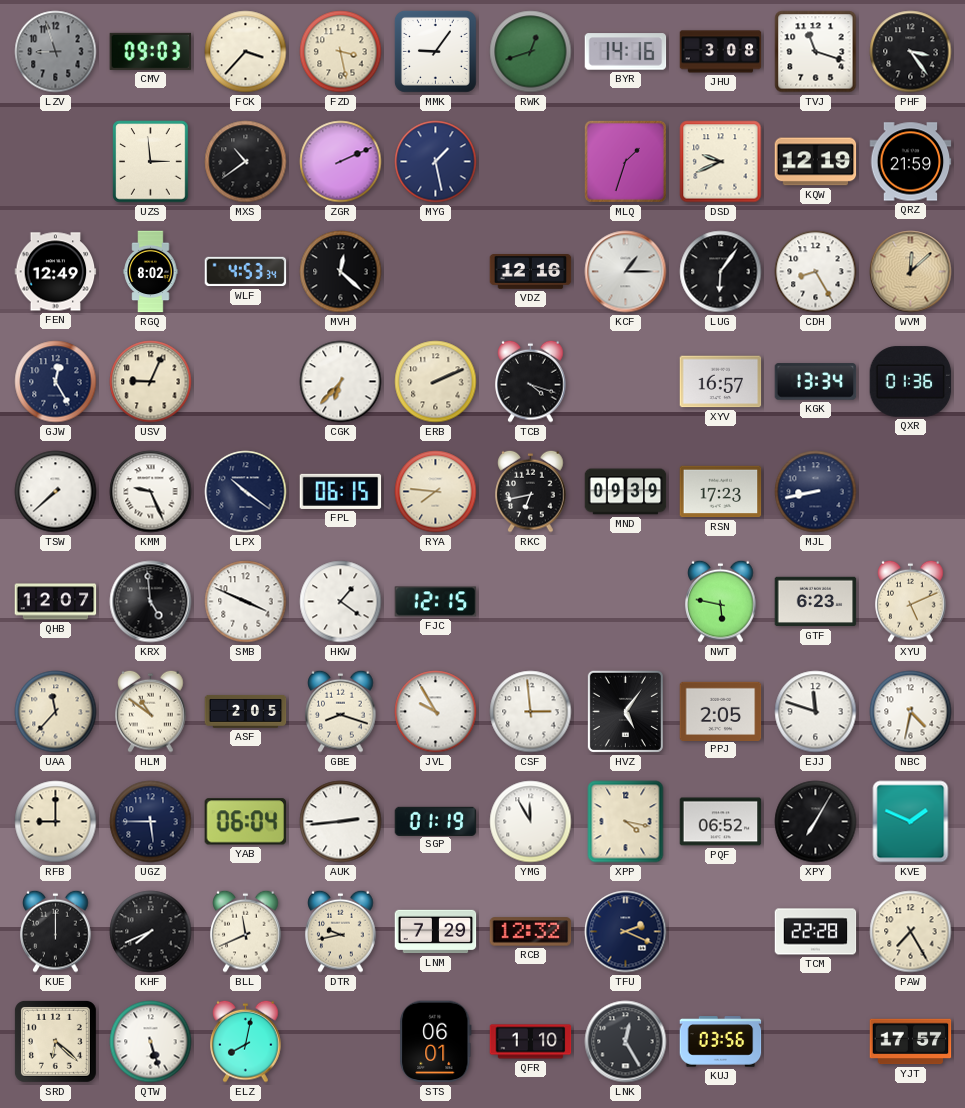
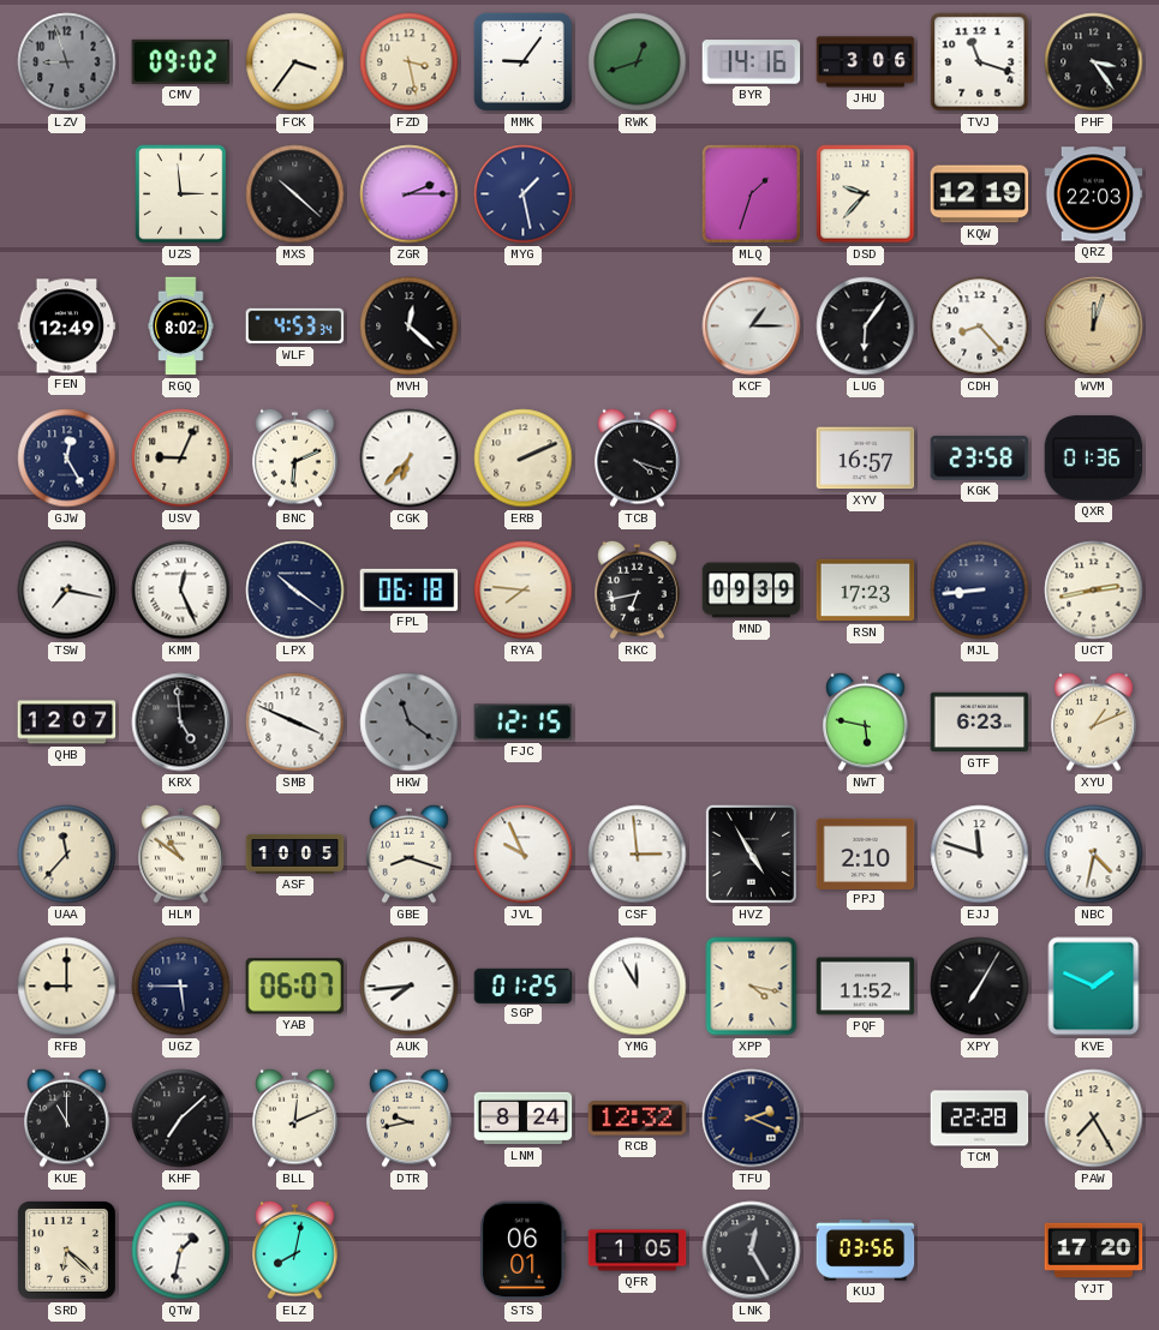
CMV: 09:03 -> 09:02
FCK: 3:37 -> 3:36
JHU: 3:08 -> 3:06
MXS: 10:39 -> 10:22
ZGR: 2:11 -> 2:15
DSD: 9:41 -> 9:37
QRZ: 21:59 -> 22:03
VDZ: 12:16 -> none
CDH: 8:25 -> 8:23
WVM: 12:08 -> 12:03
BNC: none -> 6:11
KGK: 13:34 -> 23:58
TSW: 7:38 -> 7:17
KMM: 9:26 -> 12:26
FPL: 06:15 -> 06:18
MJL: 8:43 -> 8:44
UCT: none -> 2:43
HKW: 1:21 -> 11:21
HKW dial: white -> grey
XYU: 5:11 -> 1:11
ASF: 2:05 -> 10:05
JVL: 9:55 -> 9:56
HVZ: 5:06 -> 4:55
PPJ: 2:05 -> 2:10
YAB: 06:04 -> 06:07
AUK: 2:44 -> 7:44
SGP: 01:19 -> 01:25
PQF: 06:52 -> 11:52
KUE: 12:00 -> 11:00
KHF: 7:41 -> 7:08
BLL: 11:41 -> 12:11
LNM: 7:29 -> 8:24
QTW: 5:27 -> 1:32
QFR: 1:10 -> 1:05
YJT: 17:57 -> 17:20
